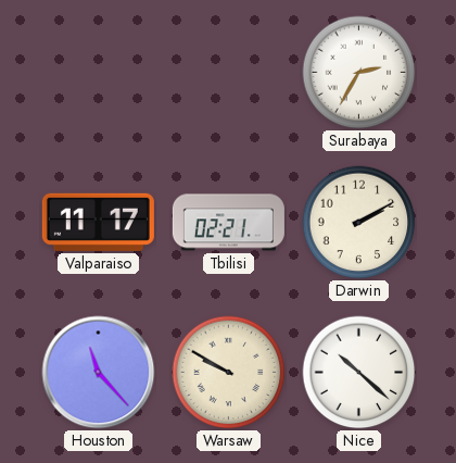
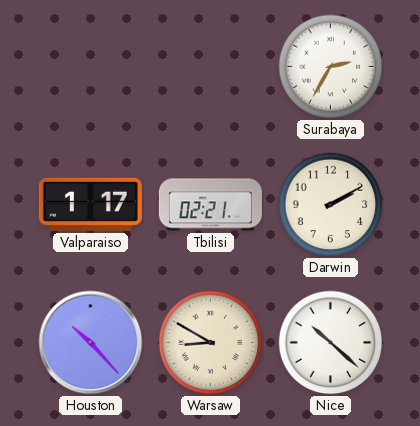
Valparaiso: 11:17 -> 1:17
Houston: 11:23 -> 10:23
Warsaw: 9:50 -> 8:50
